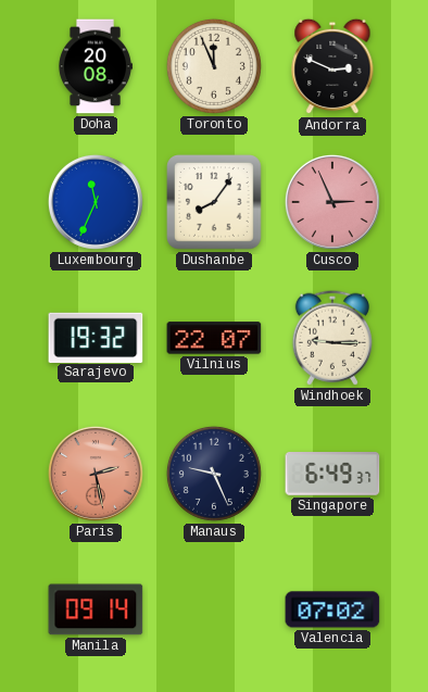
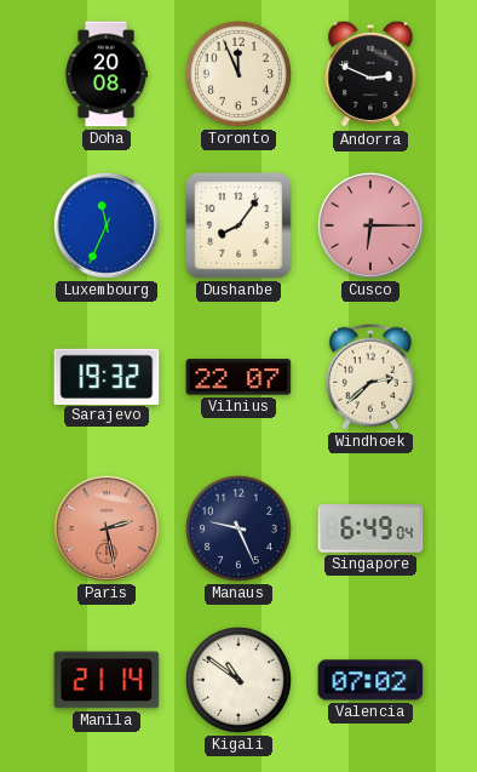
Cusco: 2:56 -> 6:15
Windhoek: 9:15 -> 2:38
Singapore: 6:49:37 -> 6:49:04
Manila: 09:14 -> 21:14
Kigali: none -> 10:51
